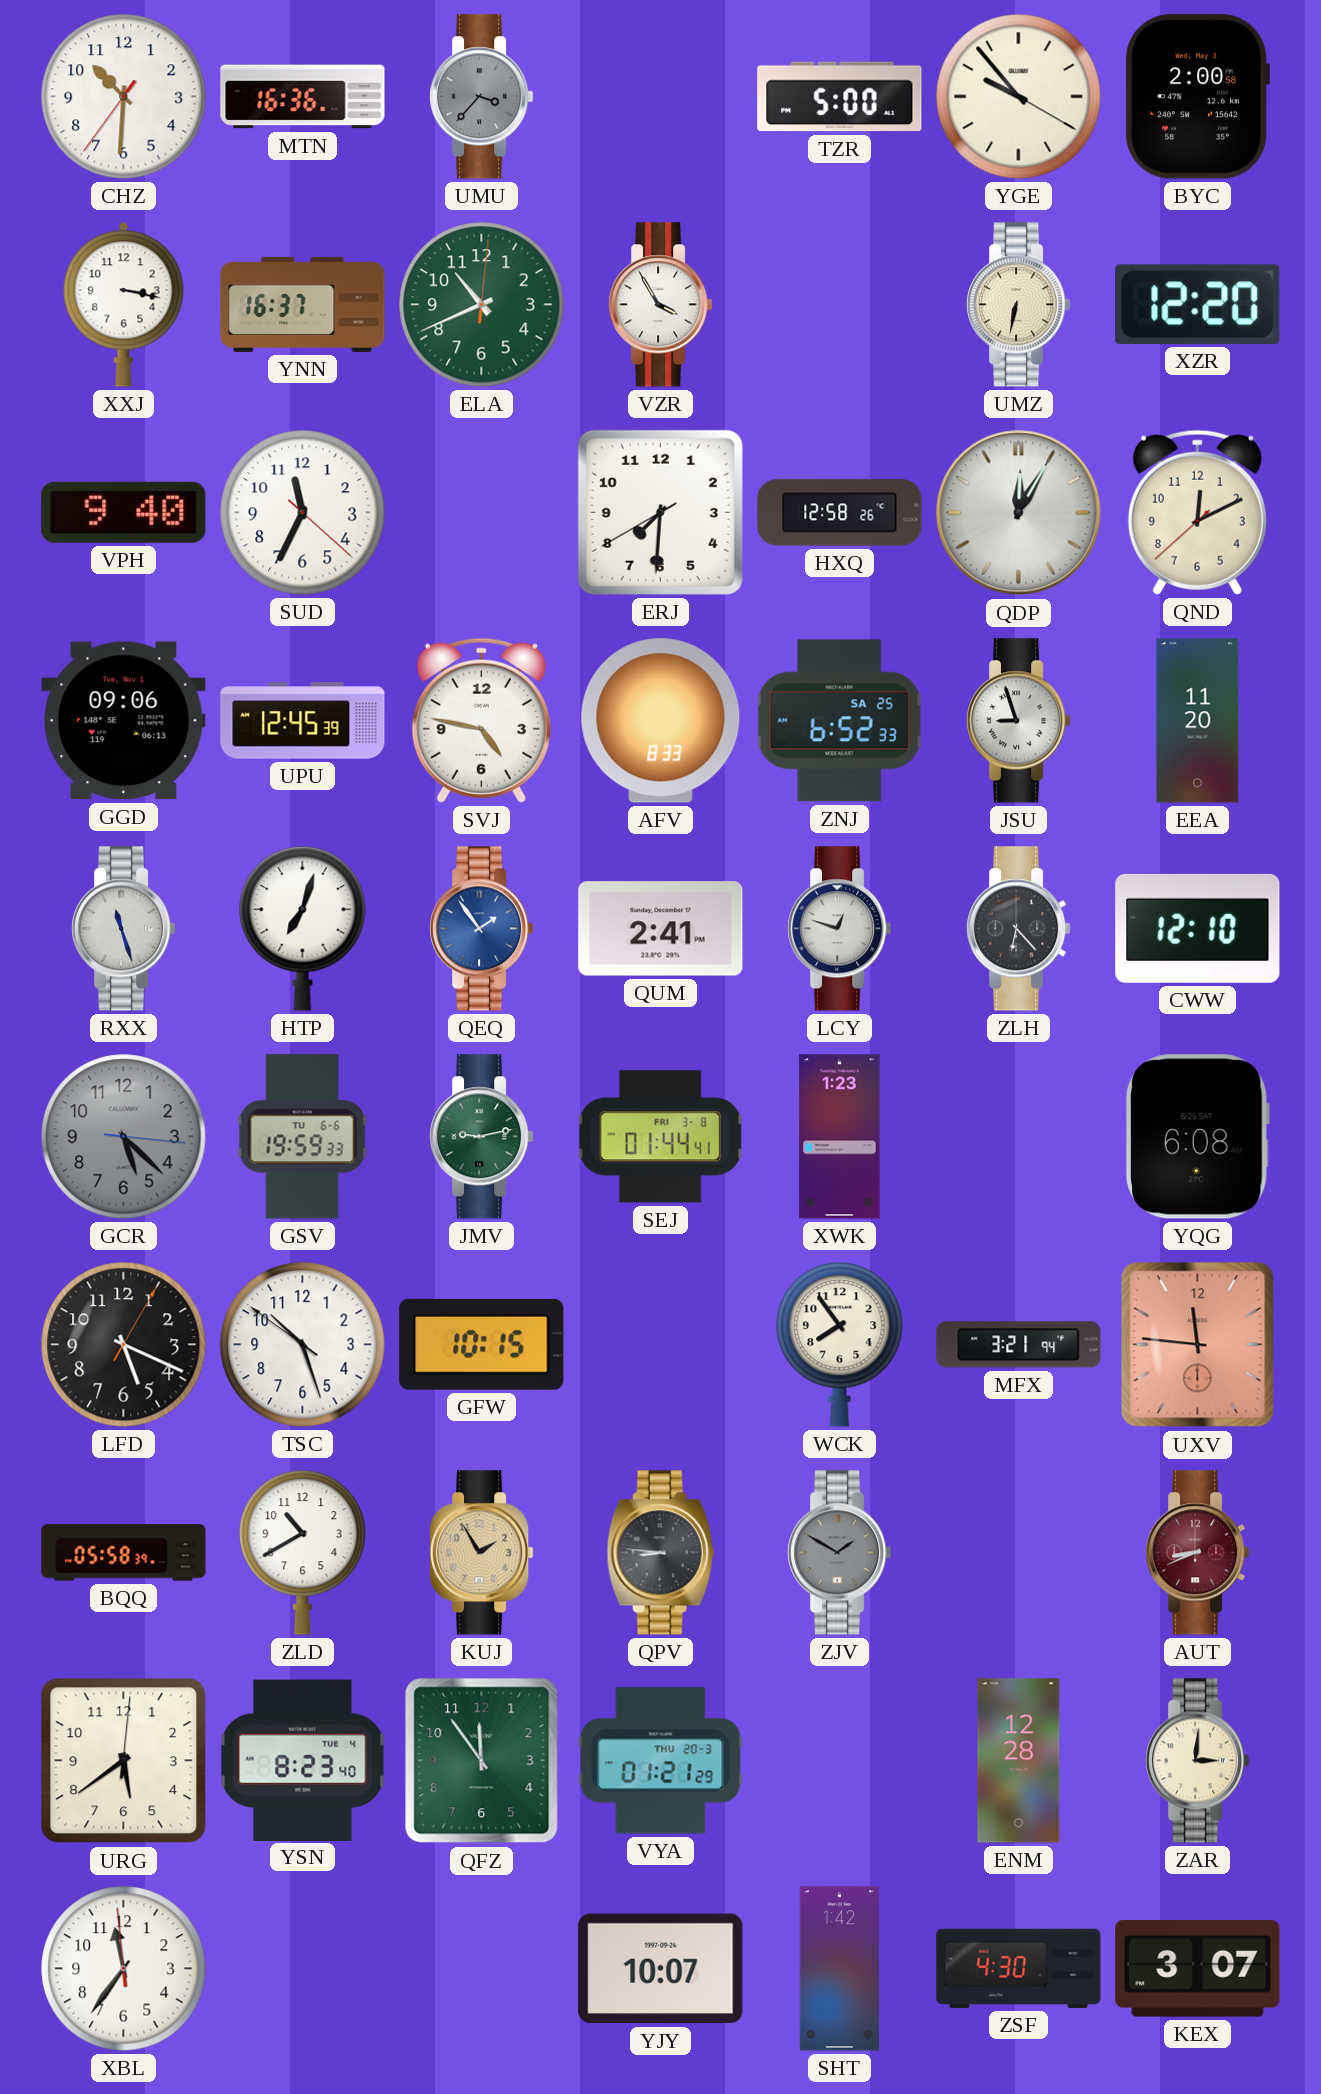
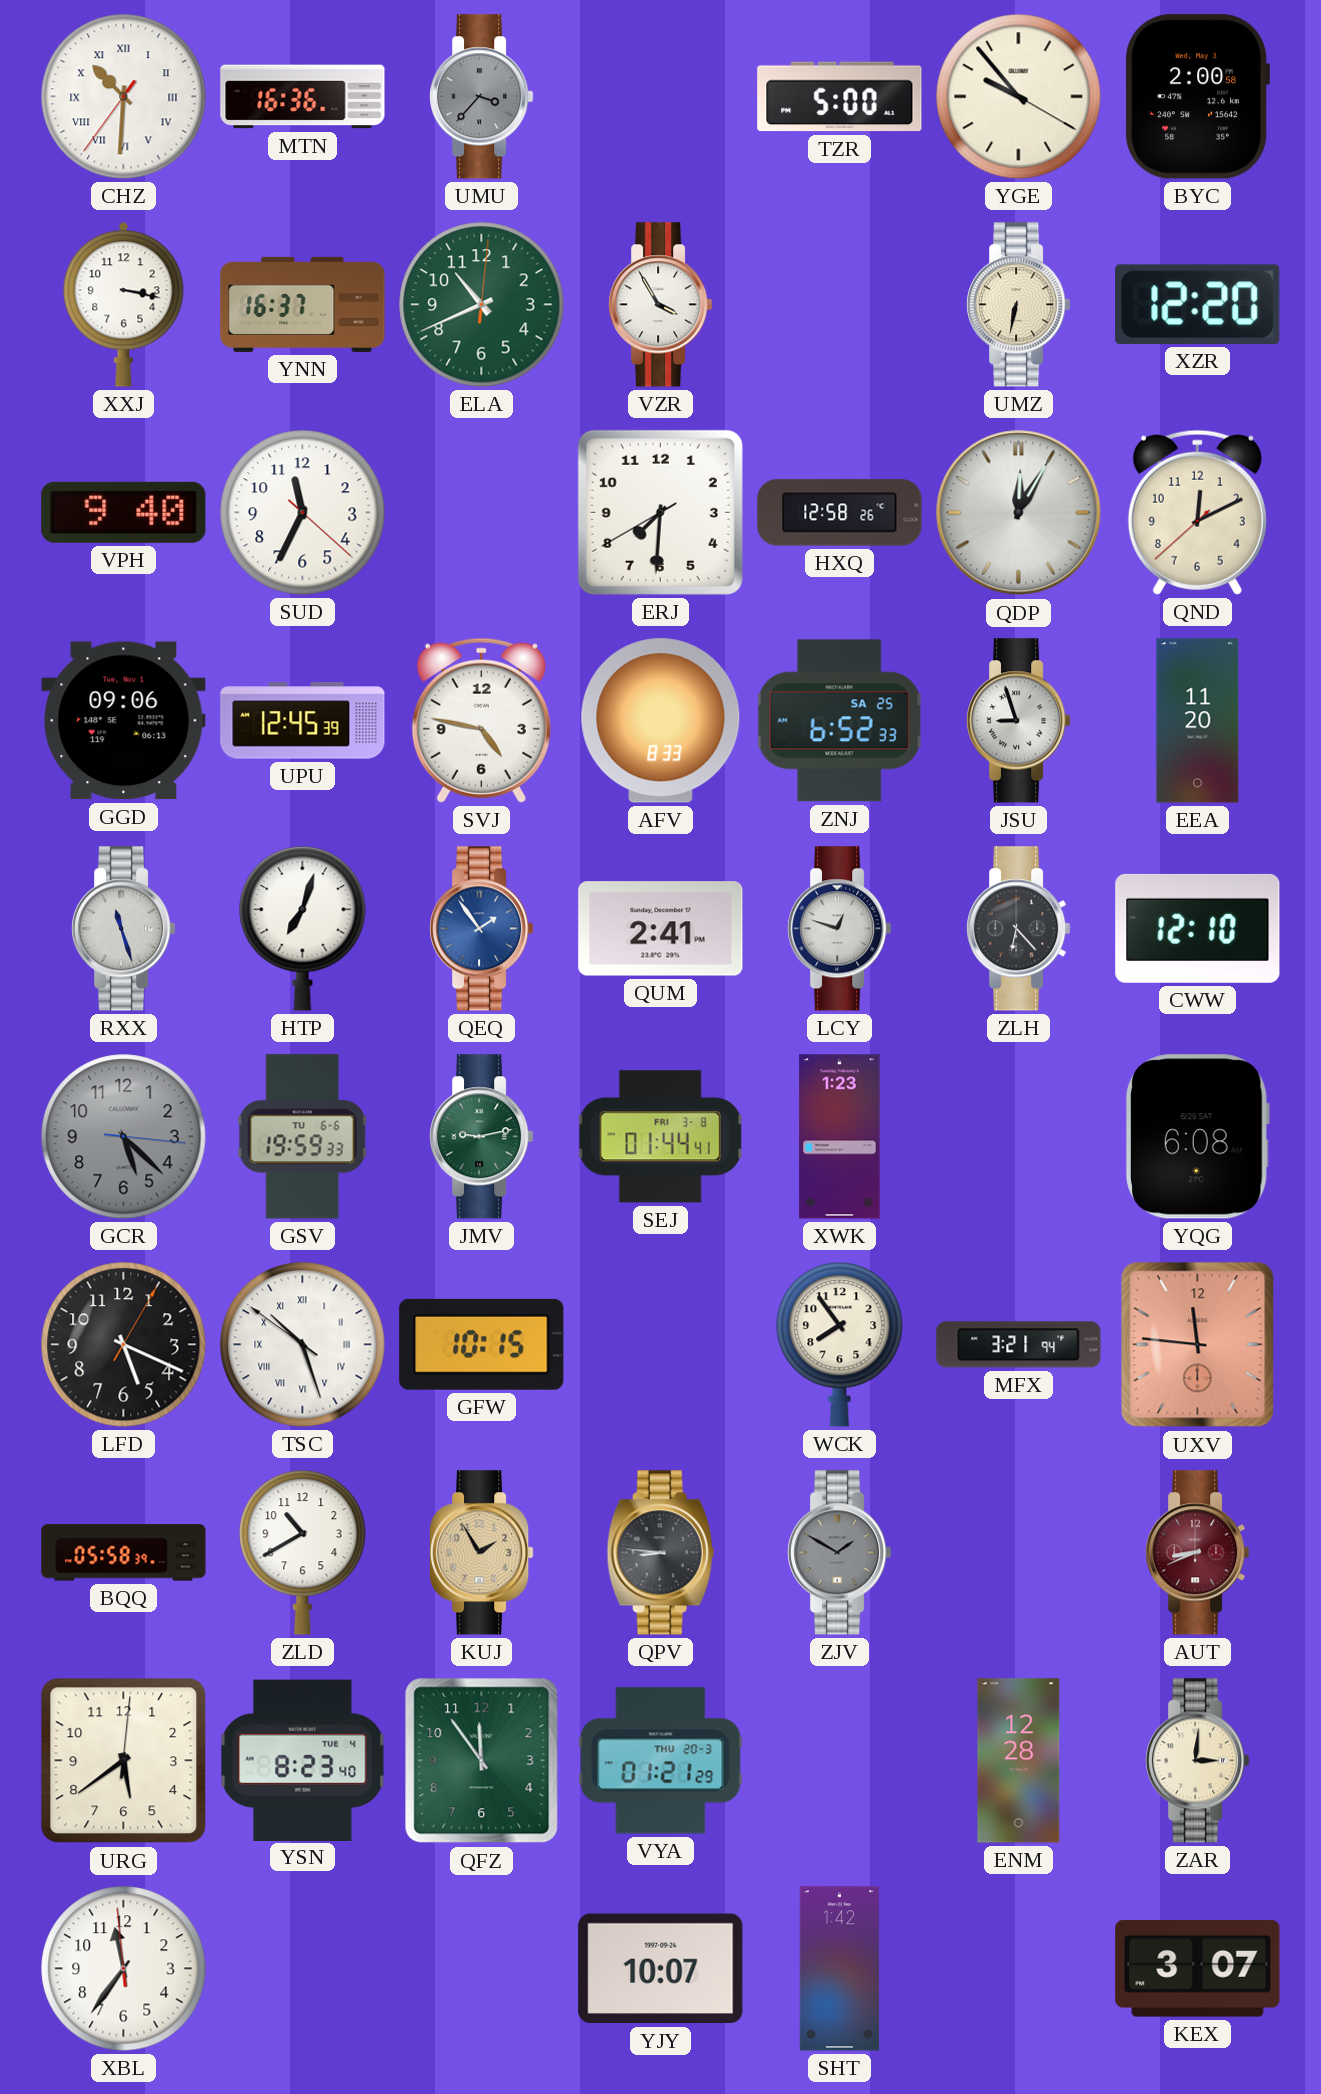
CHZ numerals: Arabic -> Roman
TSC numerals: Arabic -> Roman
ZSF: 4:30 -> none
